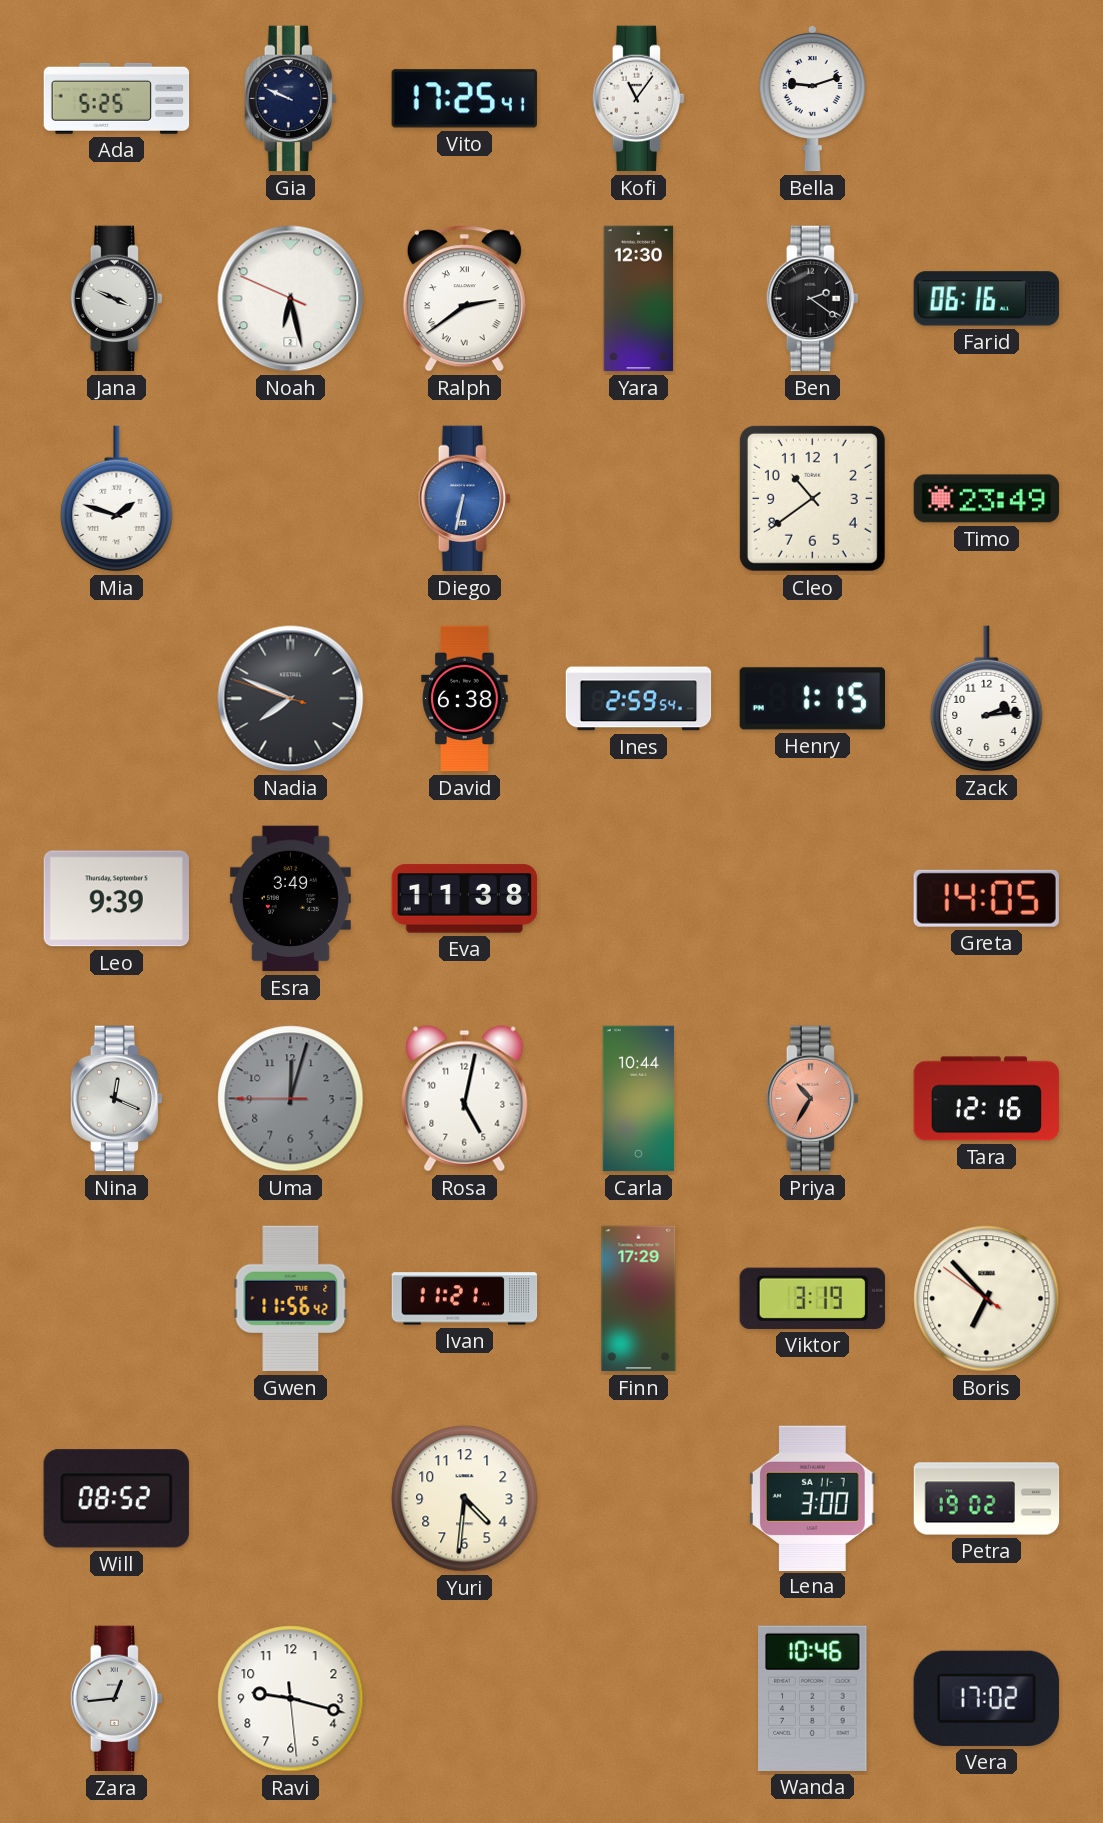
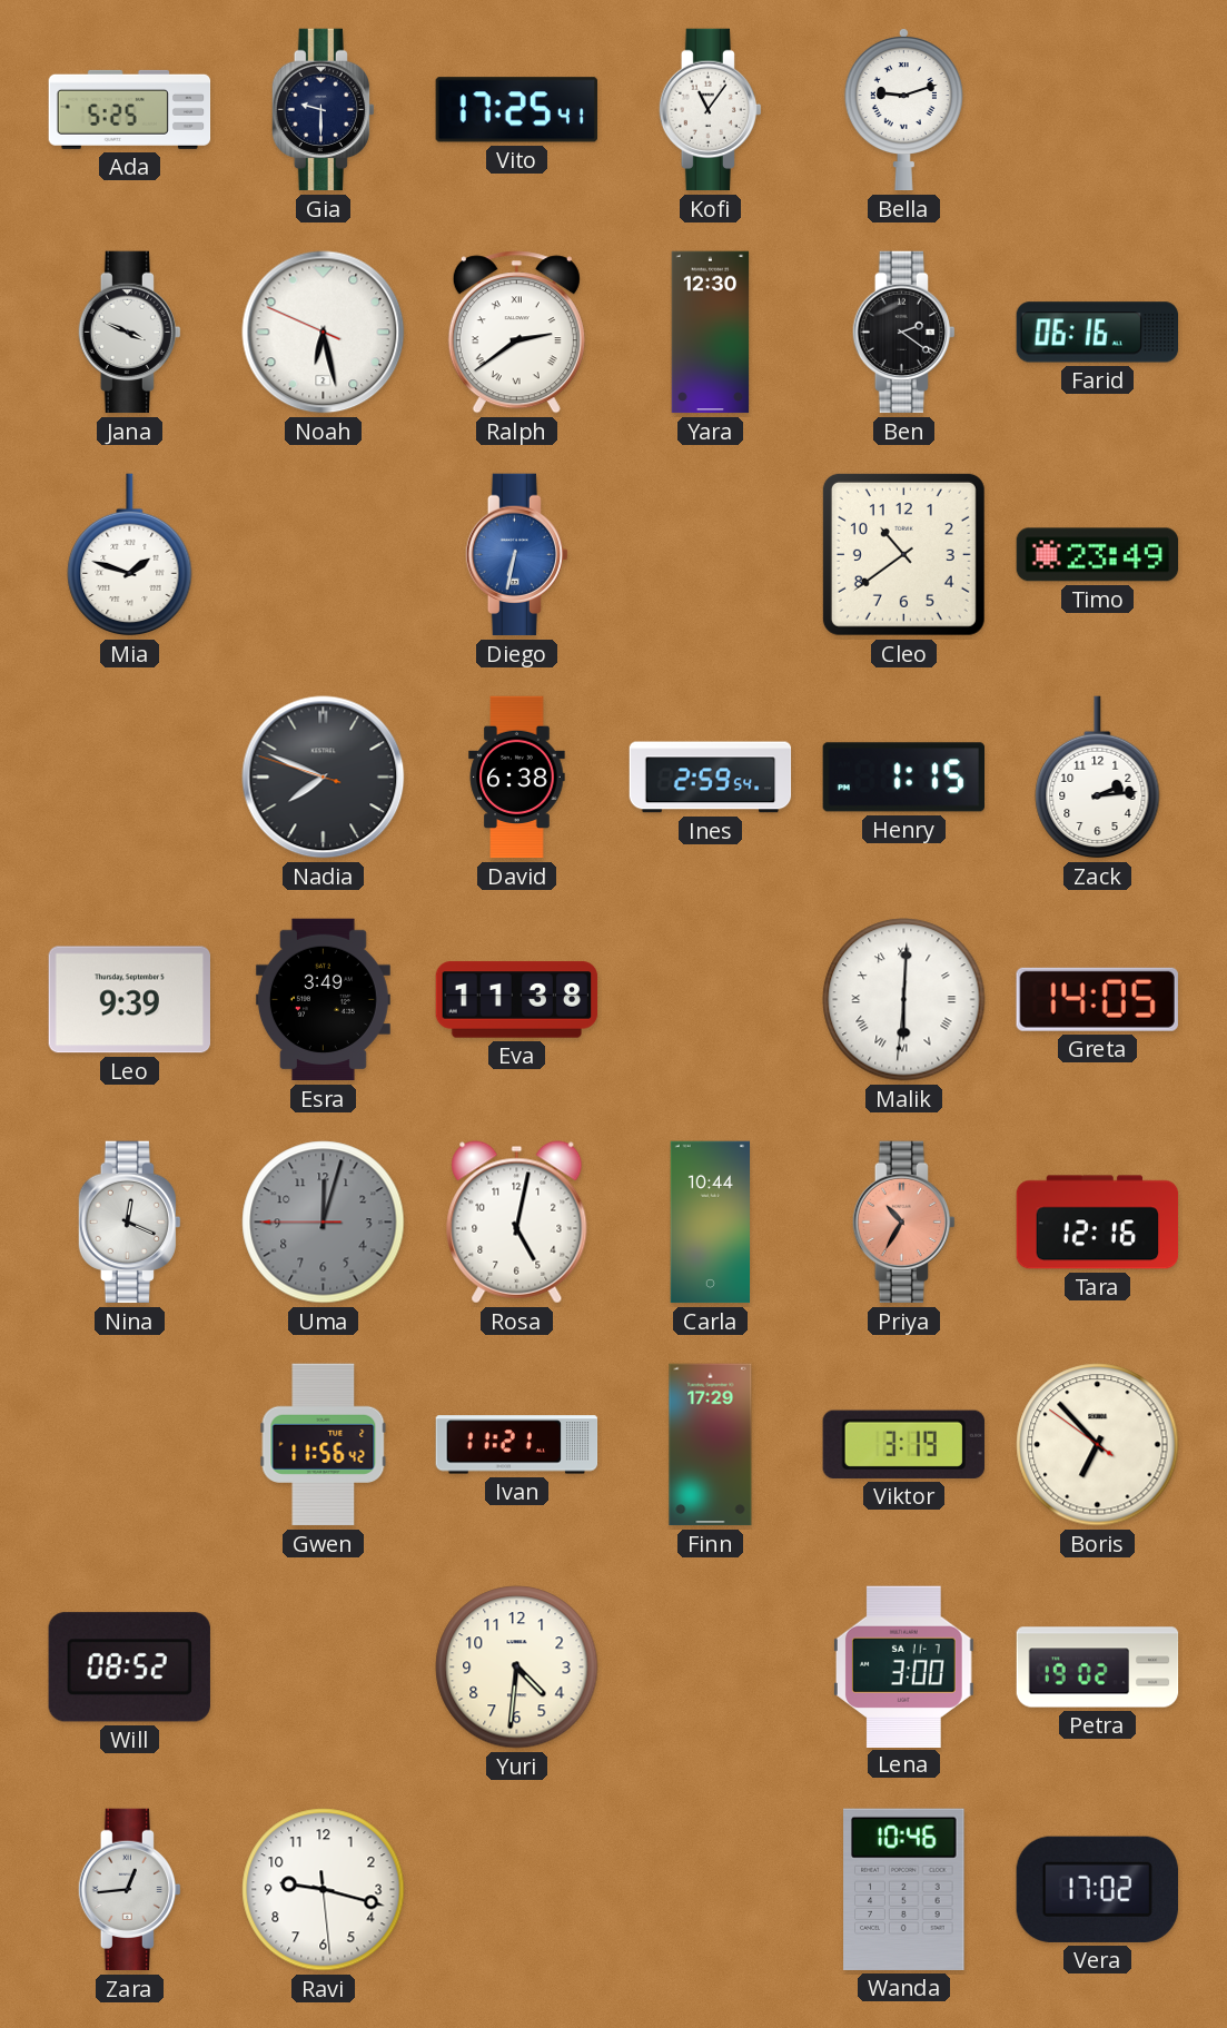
Gia: 9:49 -> 9:30
Malik: none -> 6:00
